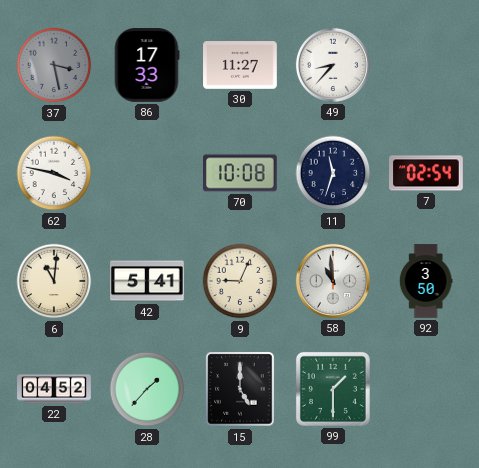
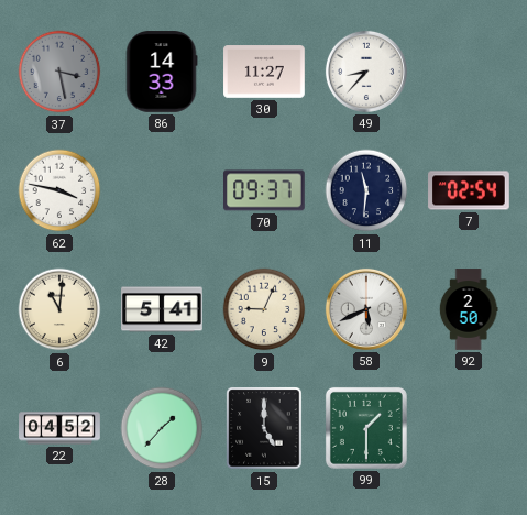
86: 17:33 -> 14:33
70: 10:08 -> 09:37
11: 11:33 -> 11:31
58: 10:59 -> 5:41
92: 3:50 -> 2:50
